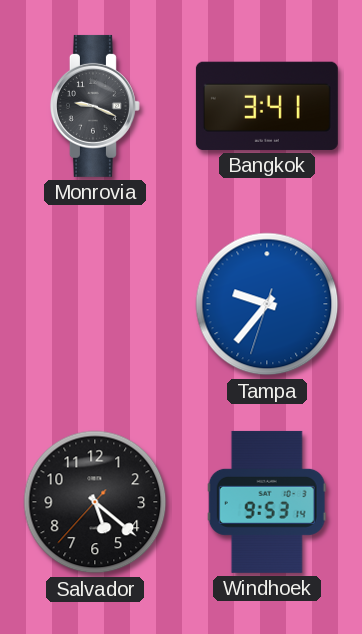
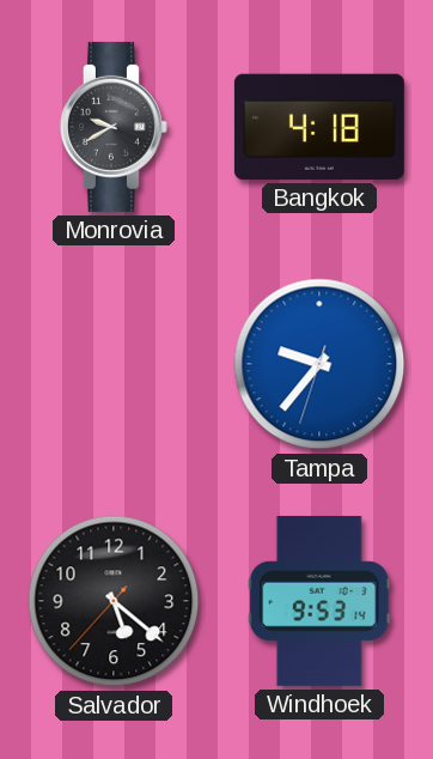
Monrovia: 9:19 -> 9:40
Bangkok: 3:41 -> 4:18
